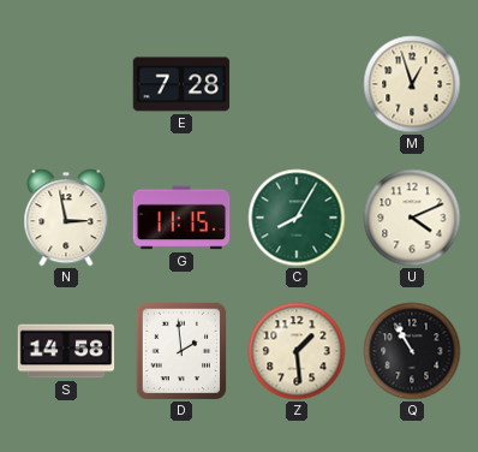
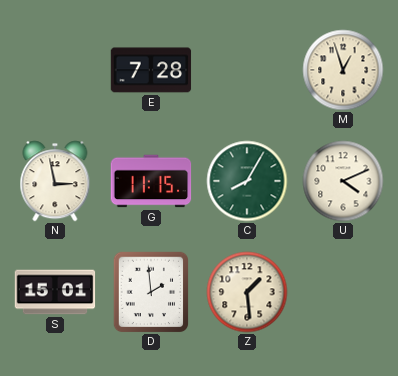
S: 14:58 -> 15:01
Q: 10:55 -> none
